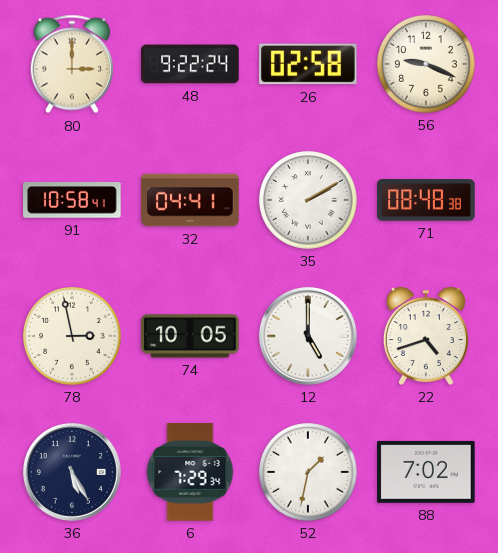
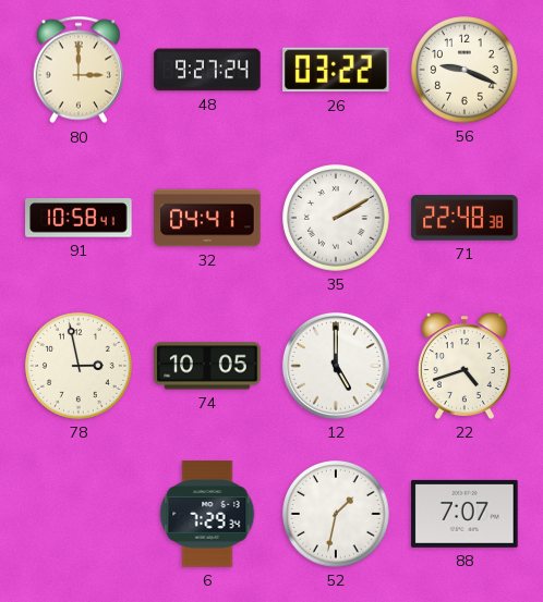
48: 9:22 -> 9:27
26: 02:58 -> 03:22
71: 08:48 -> 22:48
36: 5:25 -> none
88: 7:02 -> 7:07
